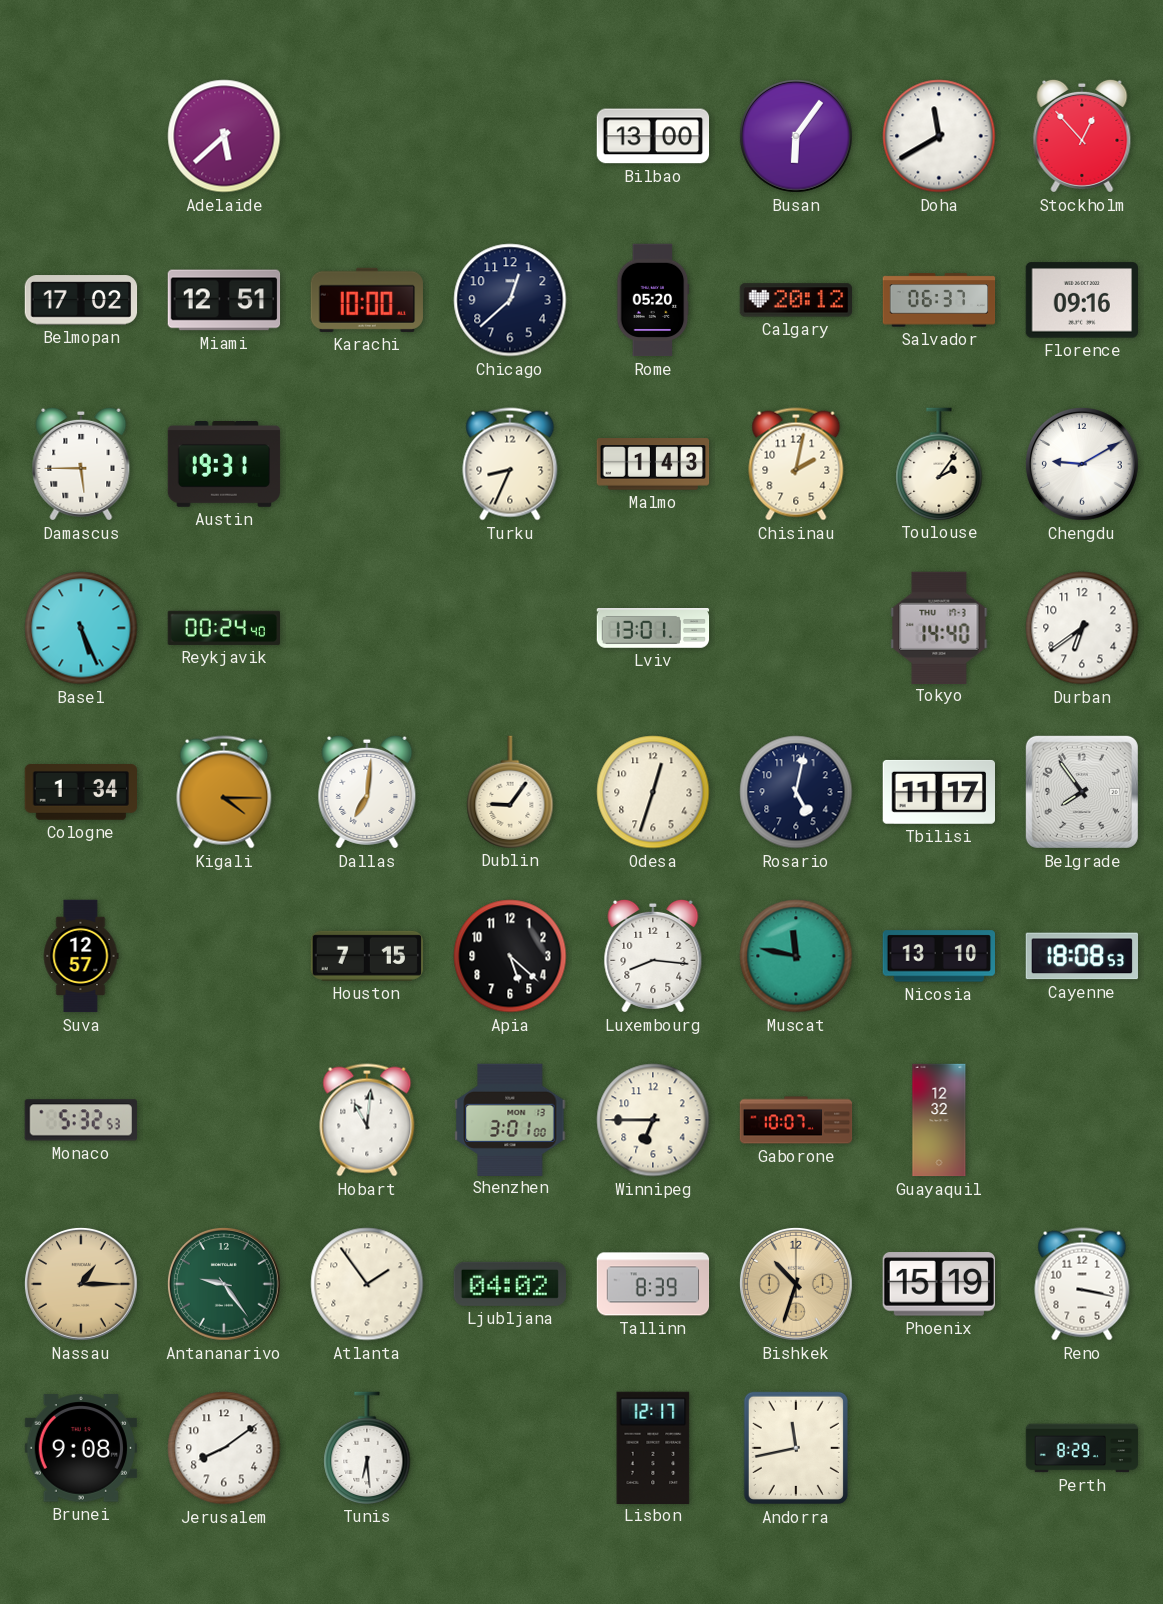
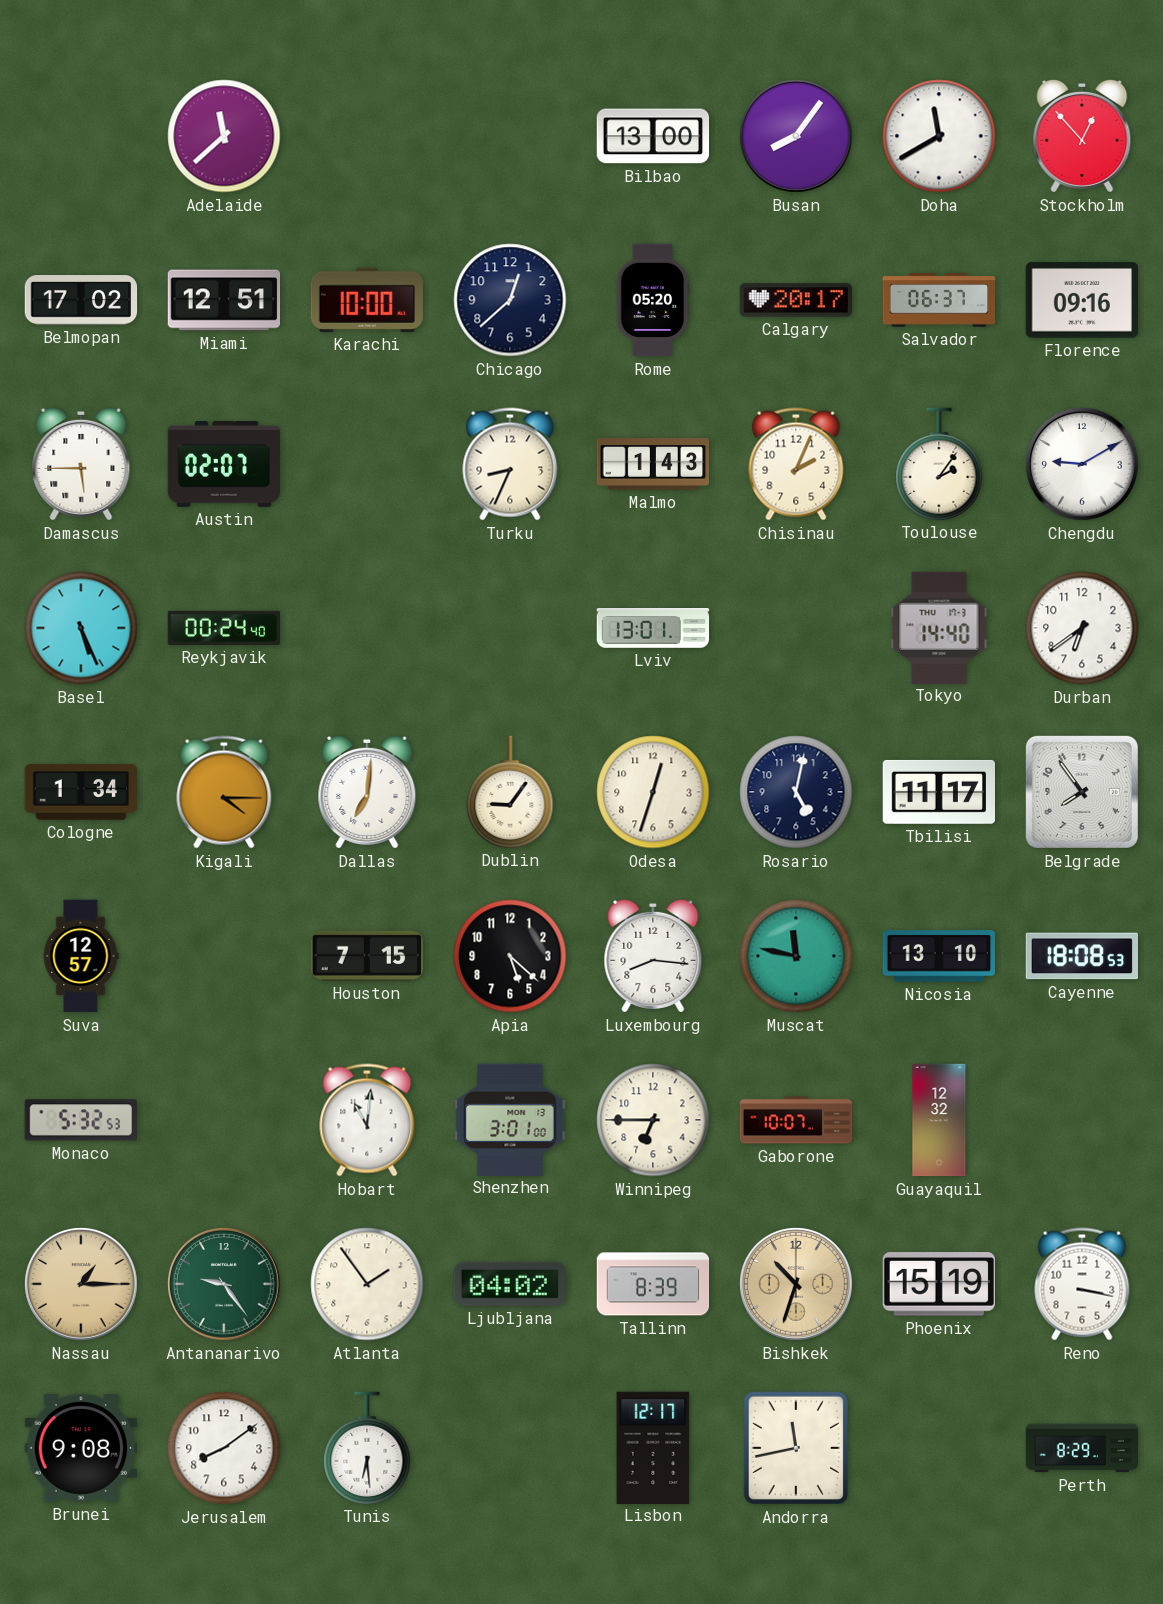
Adelaide: 5:38 -> 11:38
Busan: 6:06 -> 8:06
Calgary: 20:12 -> 20:17
Austin: 19:31 -> 02:07
Chisinau: 2:02 -> 2:04
